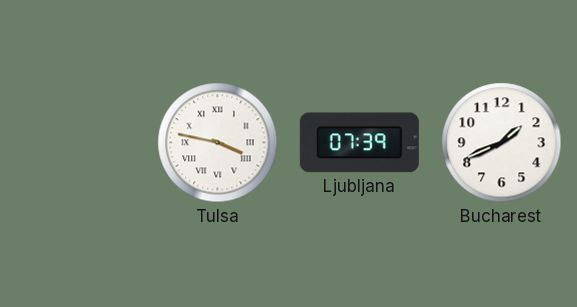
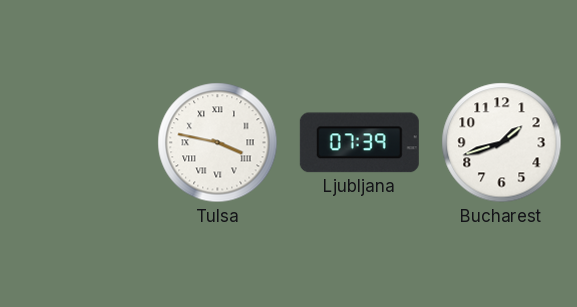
Bucharest: 1:41 -> 1:42
